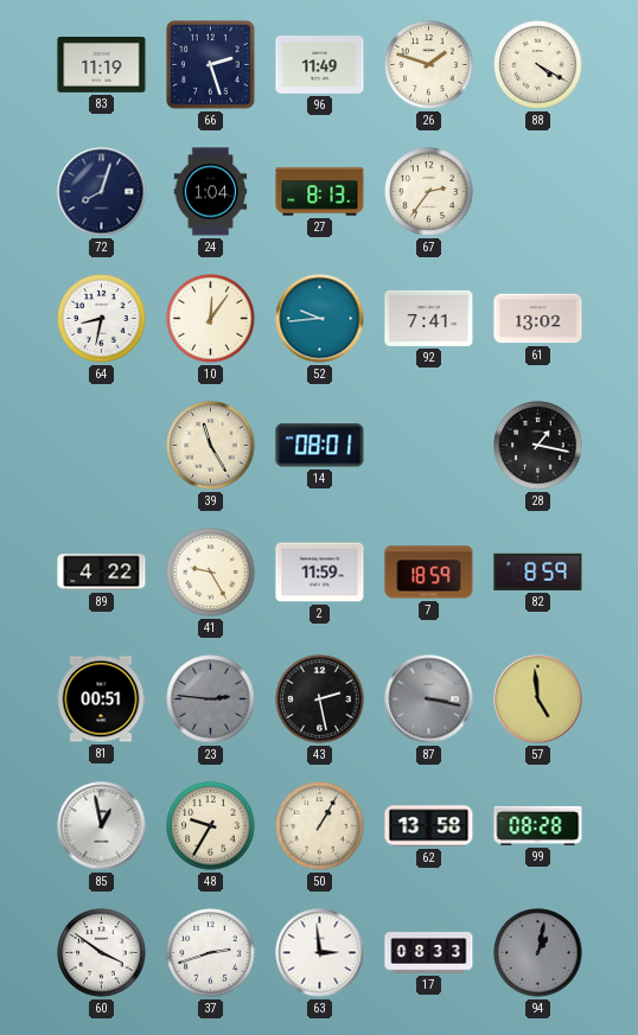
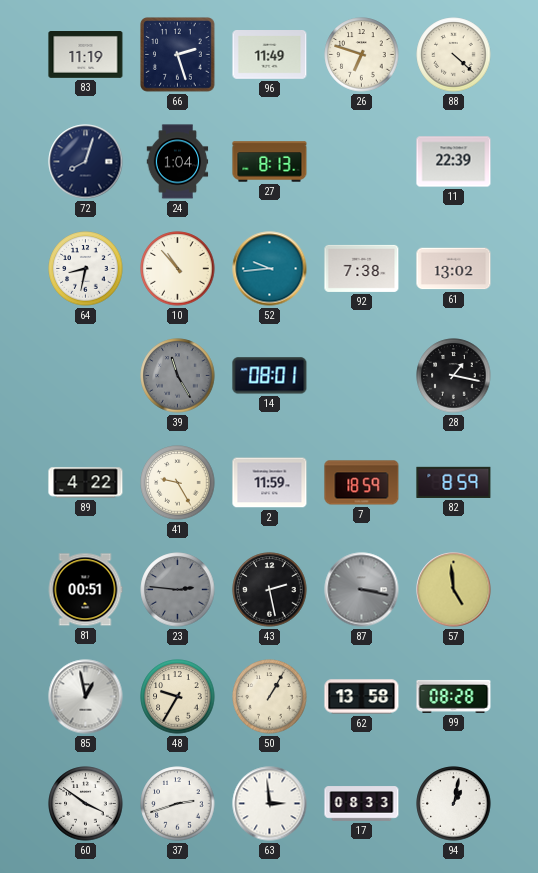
26: 1:48 -> 6:48
88: 4:20 -> 4:22
67: 2:36 -> none
11: none -> 22:39
10: 12:06 -> 10:53
92: 7:41 -> 7:38
39 dial: cream -> grey
94 dial: grey -> white
